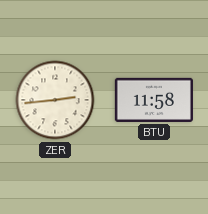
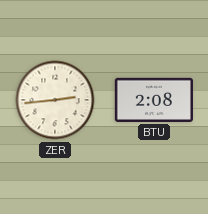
BTU: 11:58 -> 2:08
